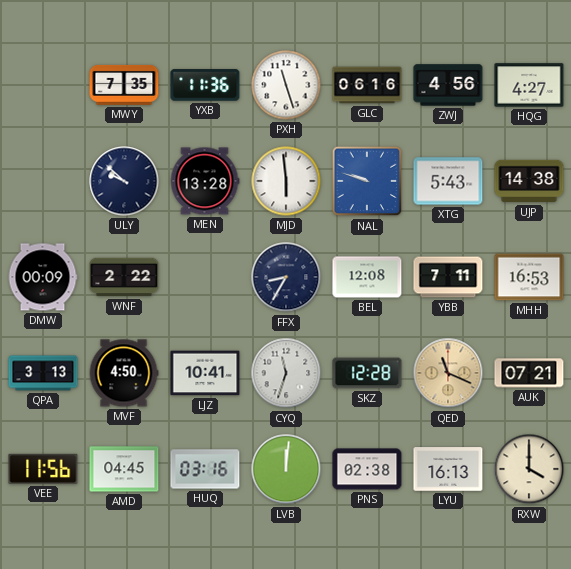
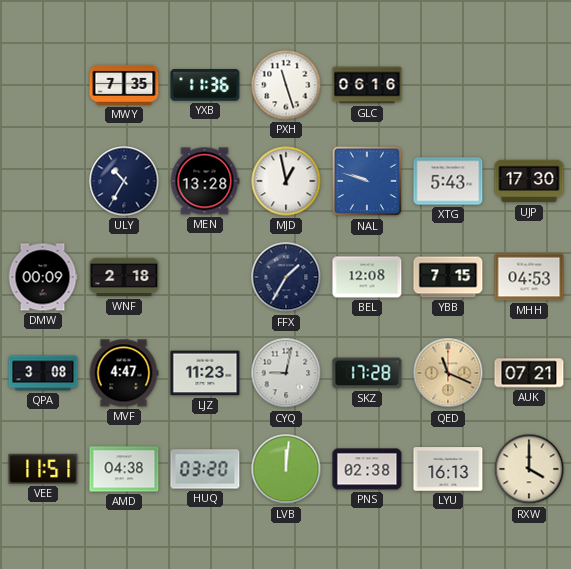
ZWJ: 4:56 -> none
HQG: 4:27 -> none
ULY: 9:52 -> 10:35
MJD: 5:59 -> 12:58
UJP: 14:38 -> 17:30
WNF: 2:22 -> 2:18
FFX: 8:35 -> 1:35
YBB: 7:11 -> 7:15
MHH: 16:53 -> 04:53
QPA: 3:13 -> 3:08
MVF: 4:50 -> 4:47
LJZ: 10:41 -> 11:23
CYQ: 11:33 -> 9:02
SKZ: 12:28 -> 17:28
VEE: 11:56 -> 11:51
AMD: 04:45 -> 04:38
HUQ: 03:16 -> 03:20
